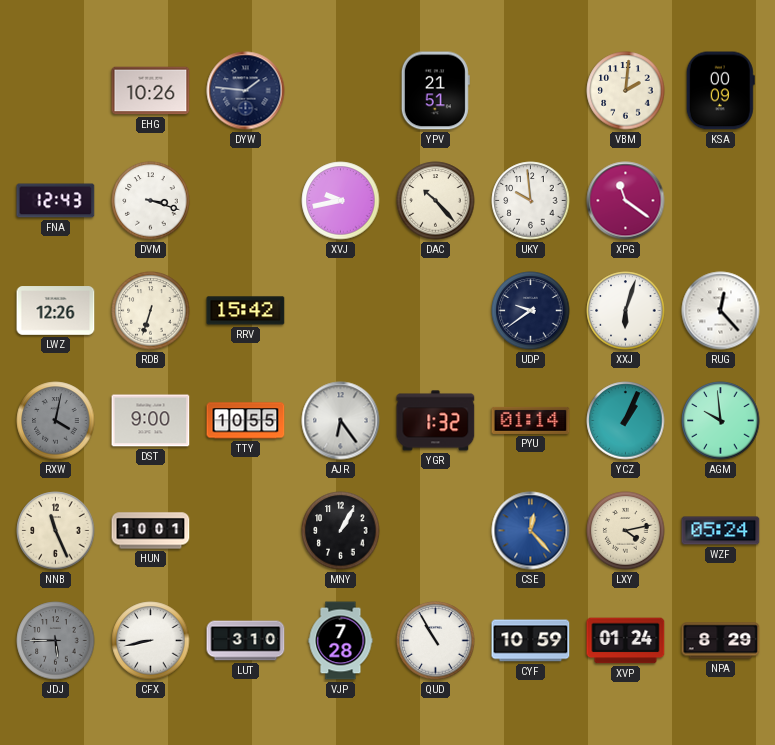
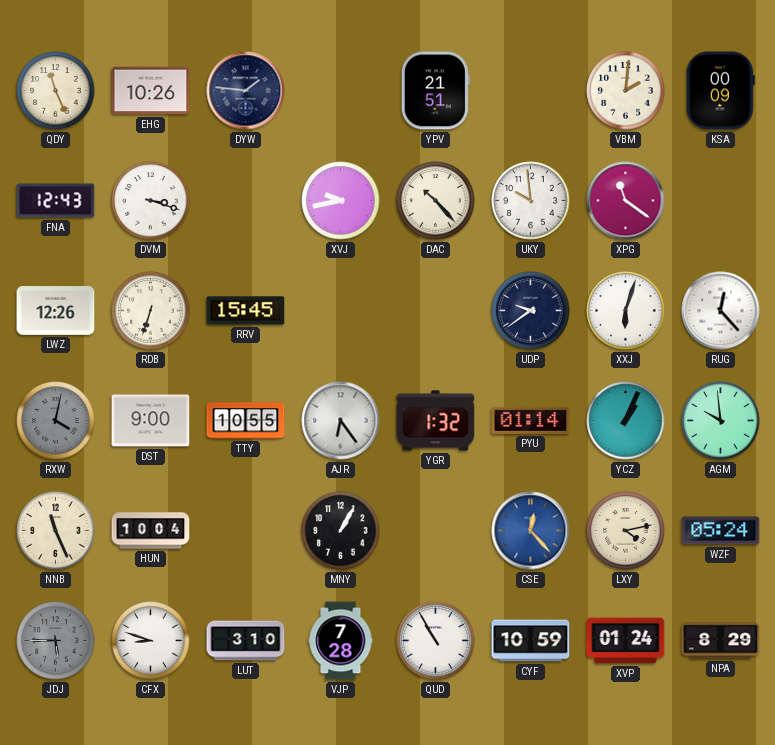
QDY: none -> 11:26
RRV: 15:42 -> 15:45
HUN: 10:01 -> 10:04
CFX: 8:43 -> 8:48
